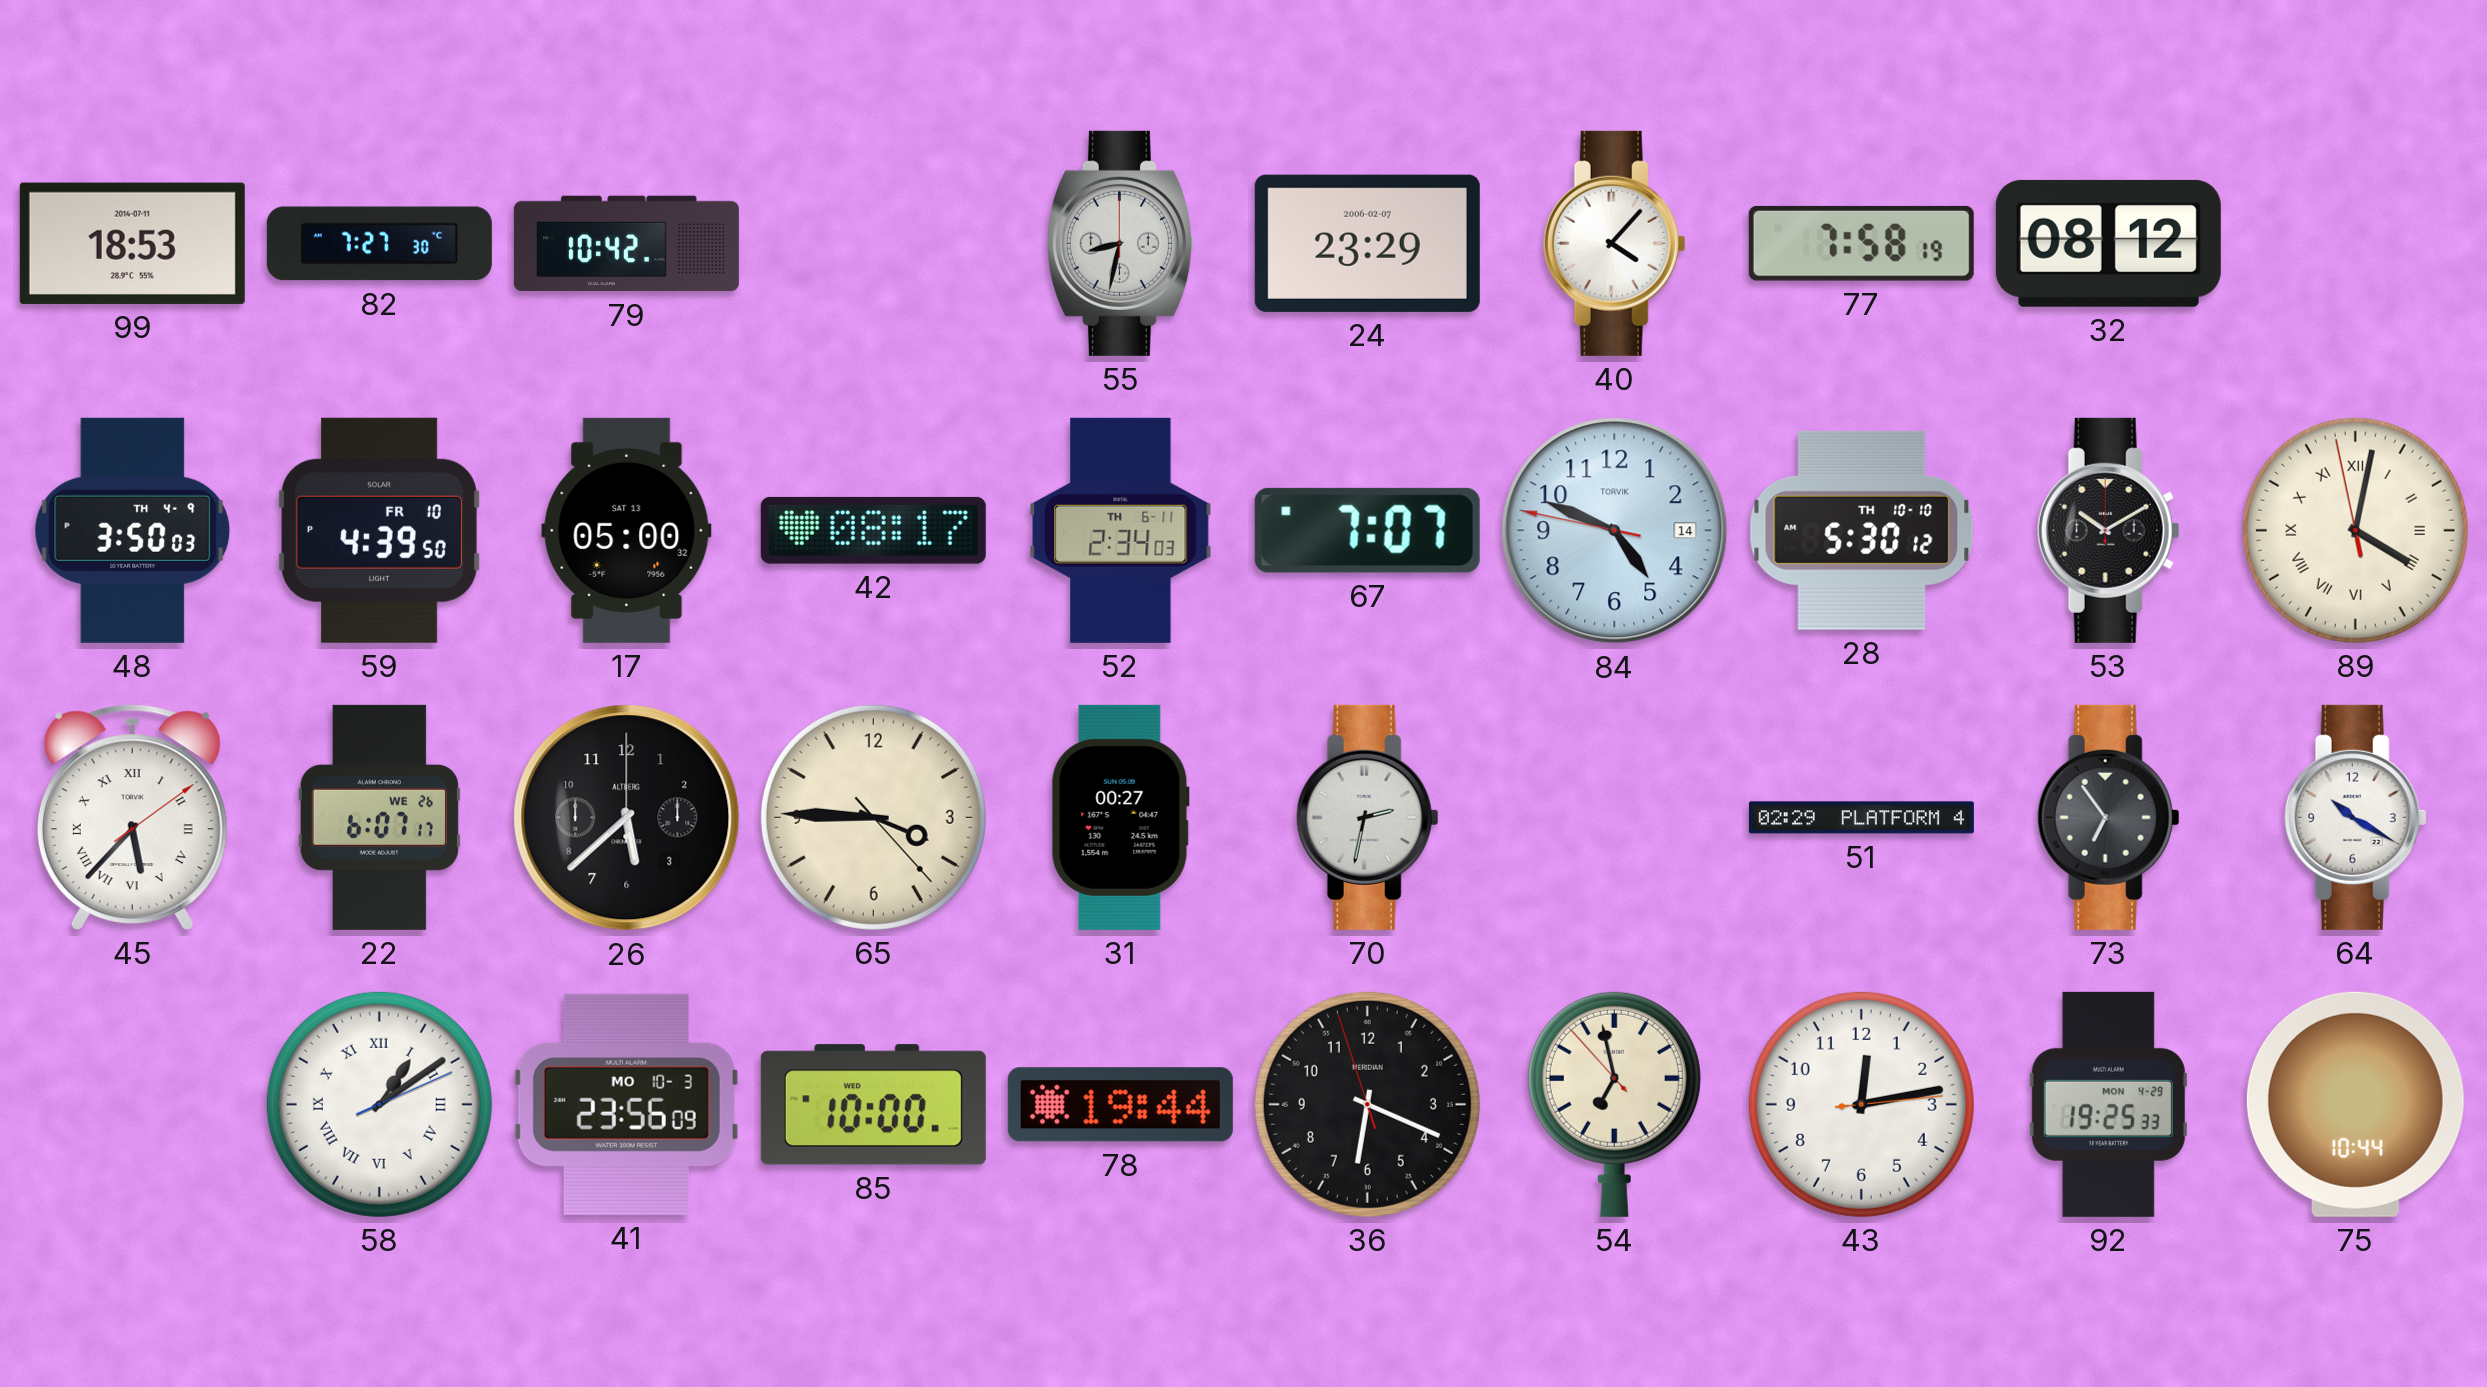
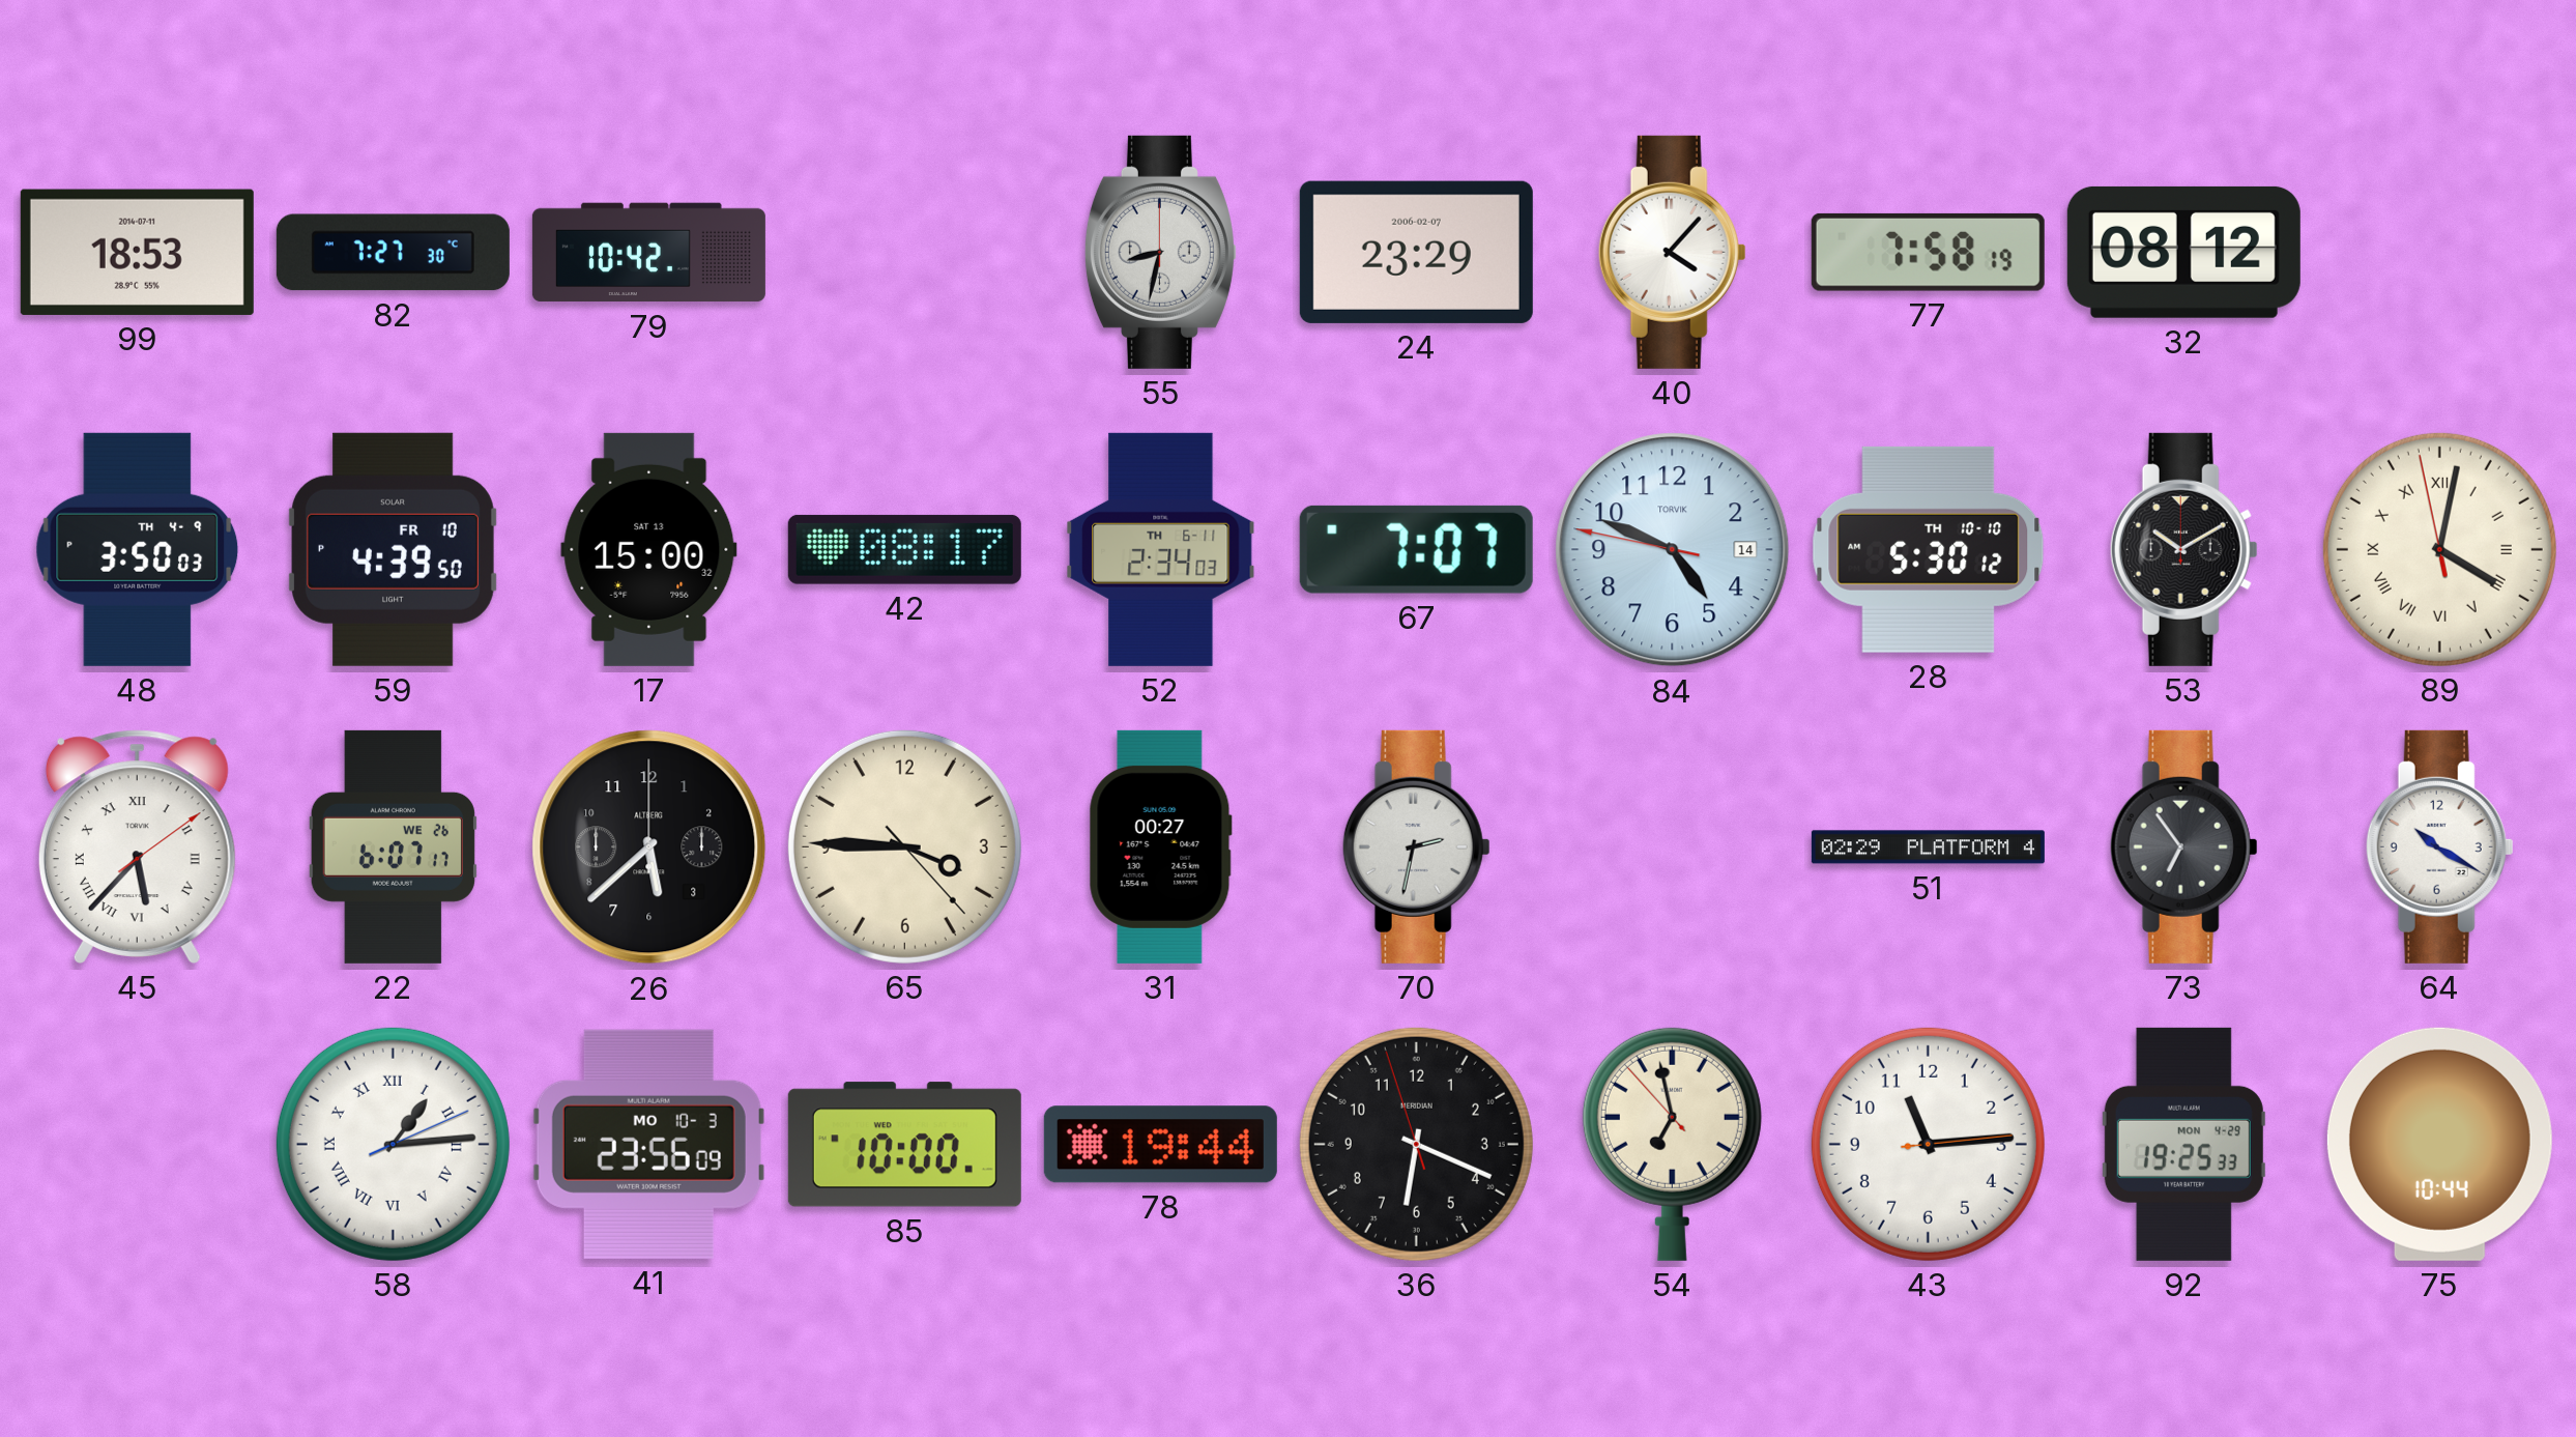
17: 05:00 -> 15:00
58: 1:09 -> 1:14
43: 12:13 -> 11:14
